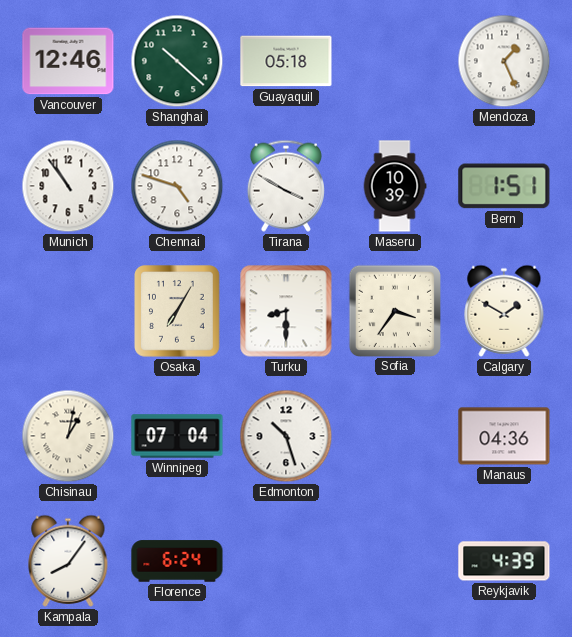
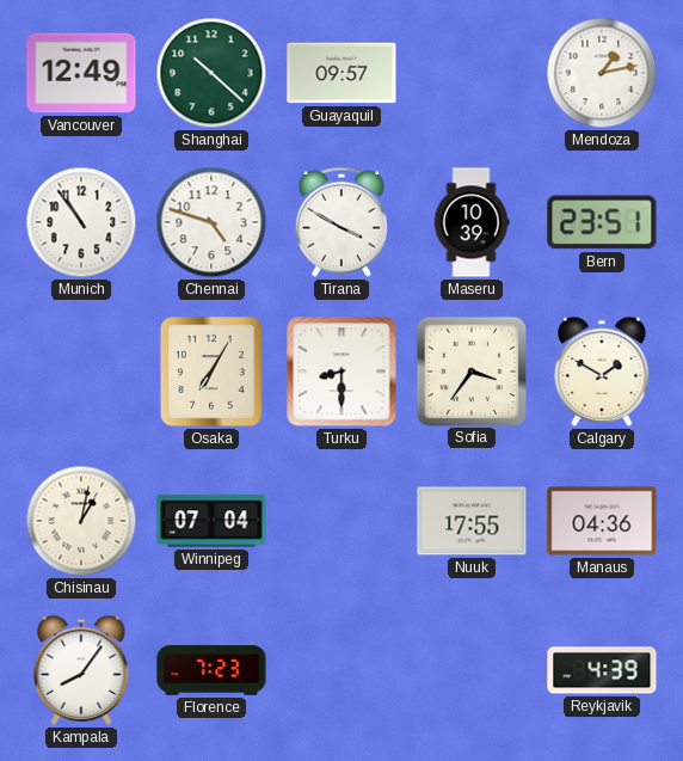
Vancouver: 12:46 -> 12:49
Guayaquil: 05:18 -> 09:57
Mendoza: 1:26 -> 1:13
Bern: 1:51 -> 23:51
Edmonton: 10:27 -> none
Nuuk: none -> 17:55
Florence: 6:24 -> 7:23
